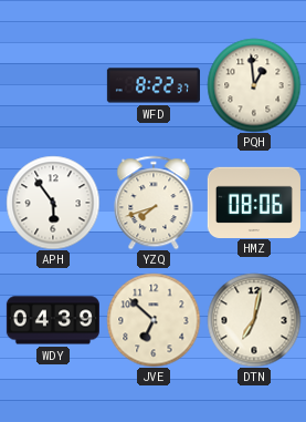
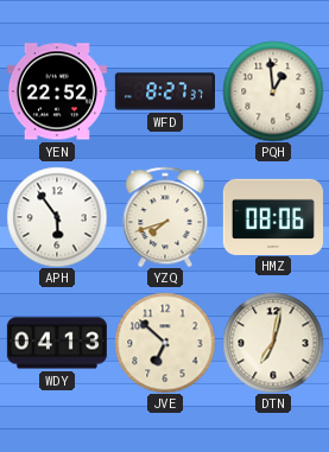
YEN: none -> 22:52
WFD: 8:22 -> 8:27
WDY: 04:39 -> 04:13
